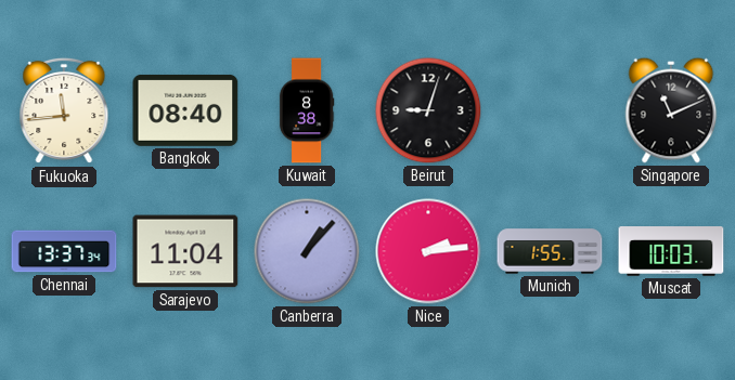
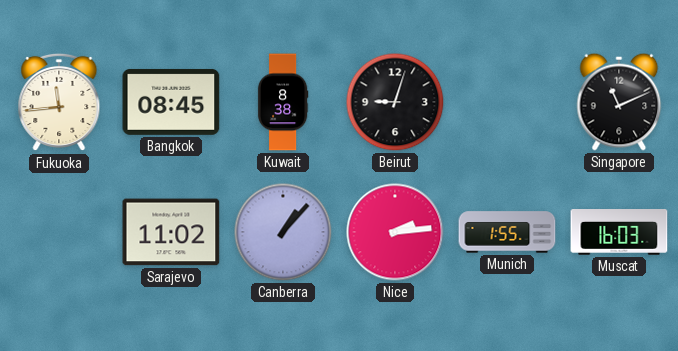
Bangkok: 08:40 -> 08:45
Chennai: 13:37 -> none
Sarajevo: 11:04 -> 11:02
Muscat: 10:03 -> 16:03
